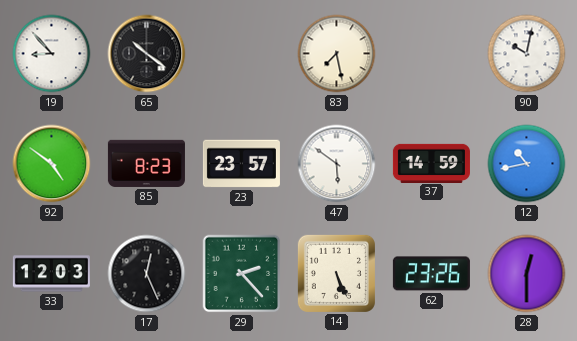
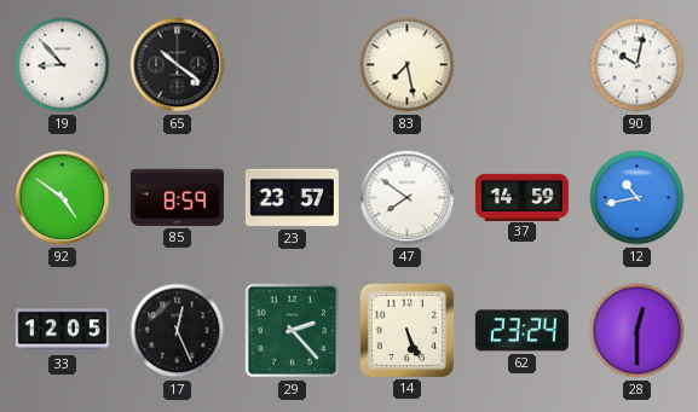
85: 8:23 -> 8:59
47: 5:51 -> 7:51
33: 12:03 -> 12:05
62: 23:26 -> 23:24
